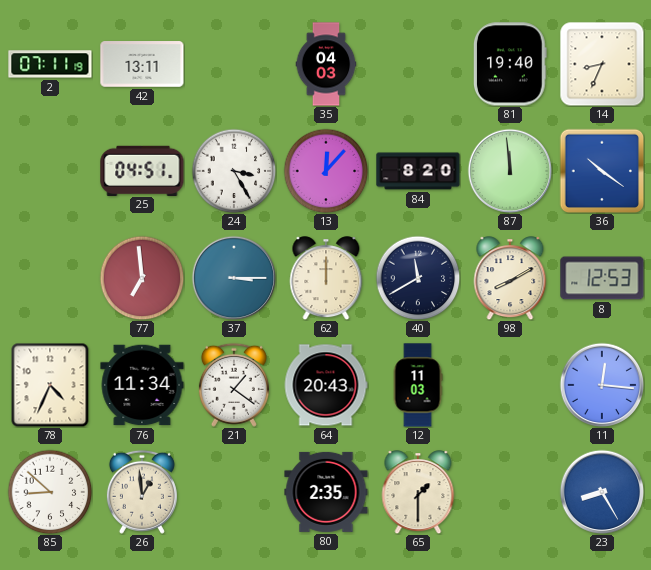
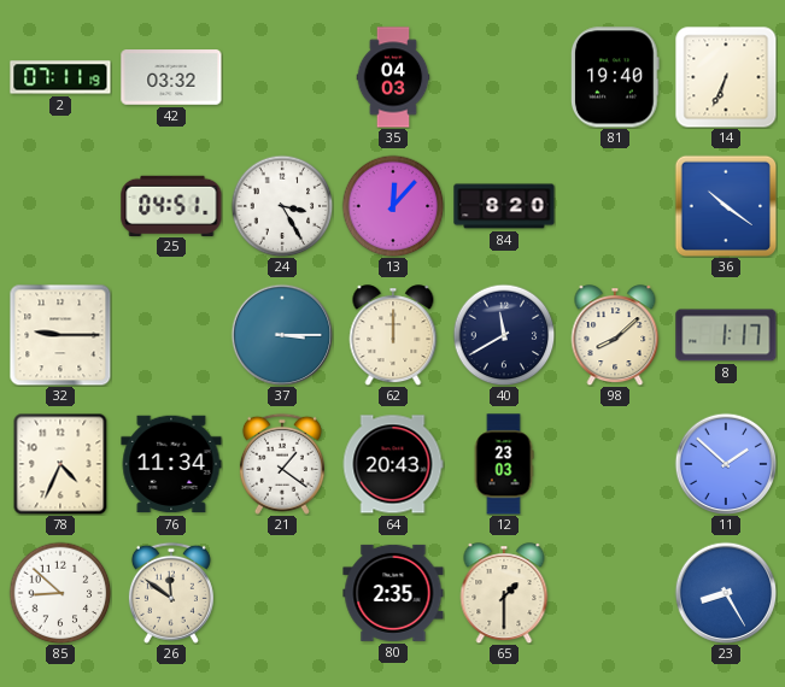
42: 13:11 -> 03:32
14: 8:34 -> 6:34
87: 11:59 -> none
32: none -> 9:15
77: 6:59 -> none
98: 8:10 -> 8:08
8: 12:53 -> 1:17
12: 11:03 -> 23:03
11: 12:16 -> 1:52
26: 12:59 -> 11:51
